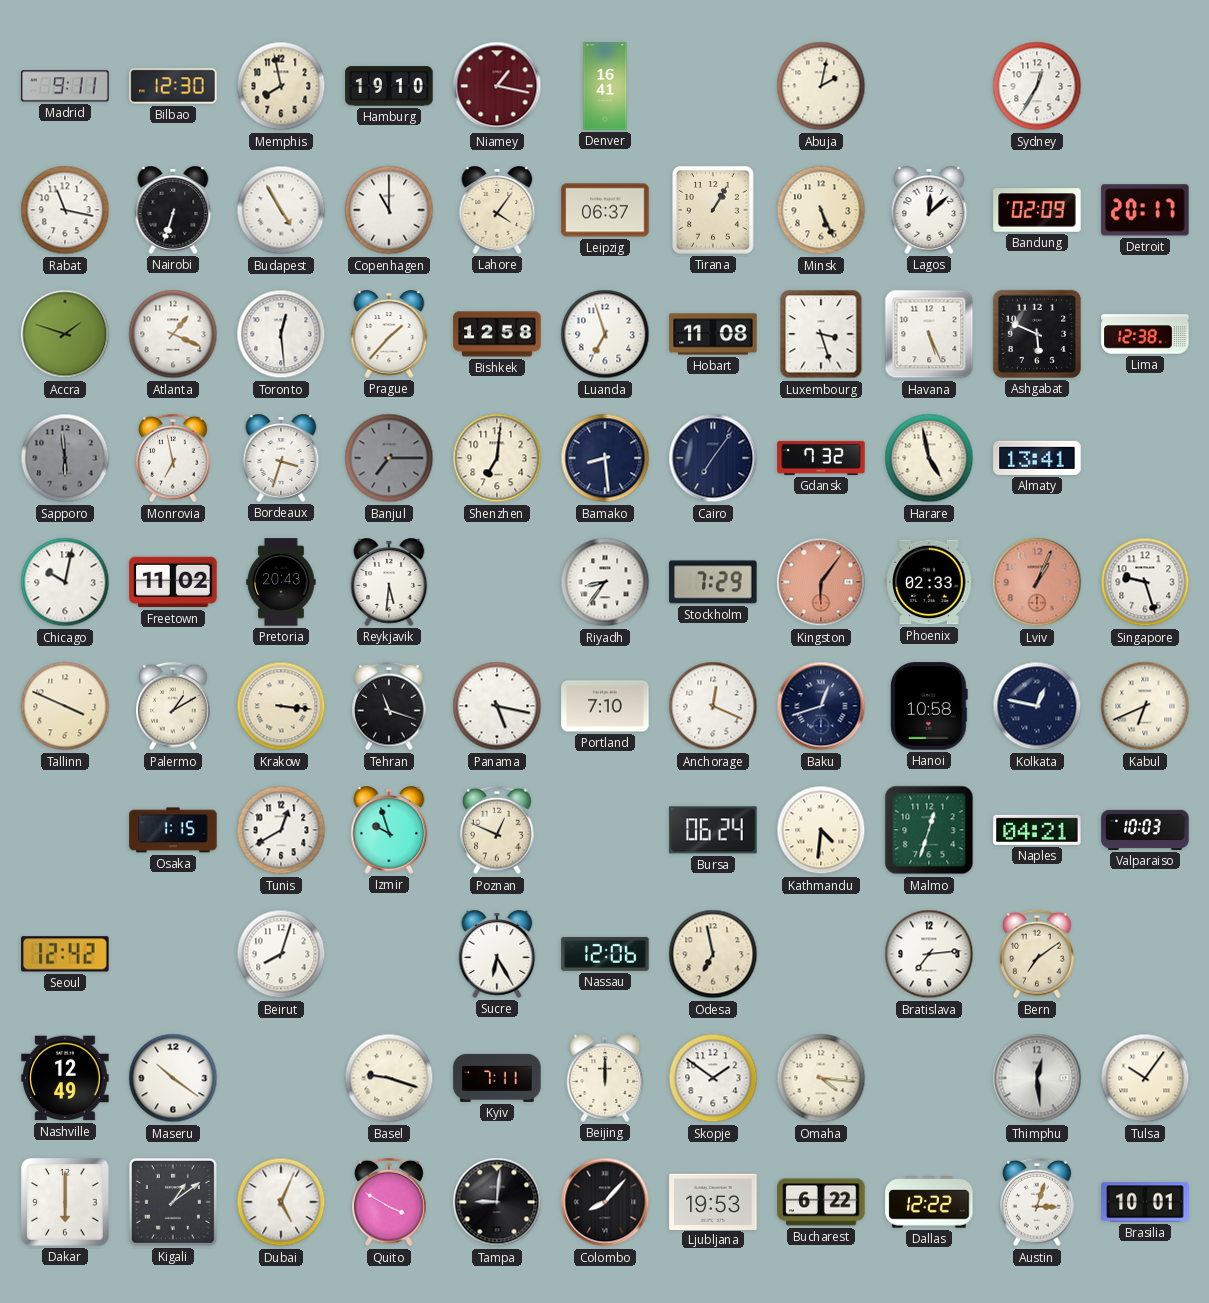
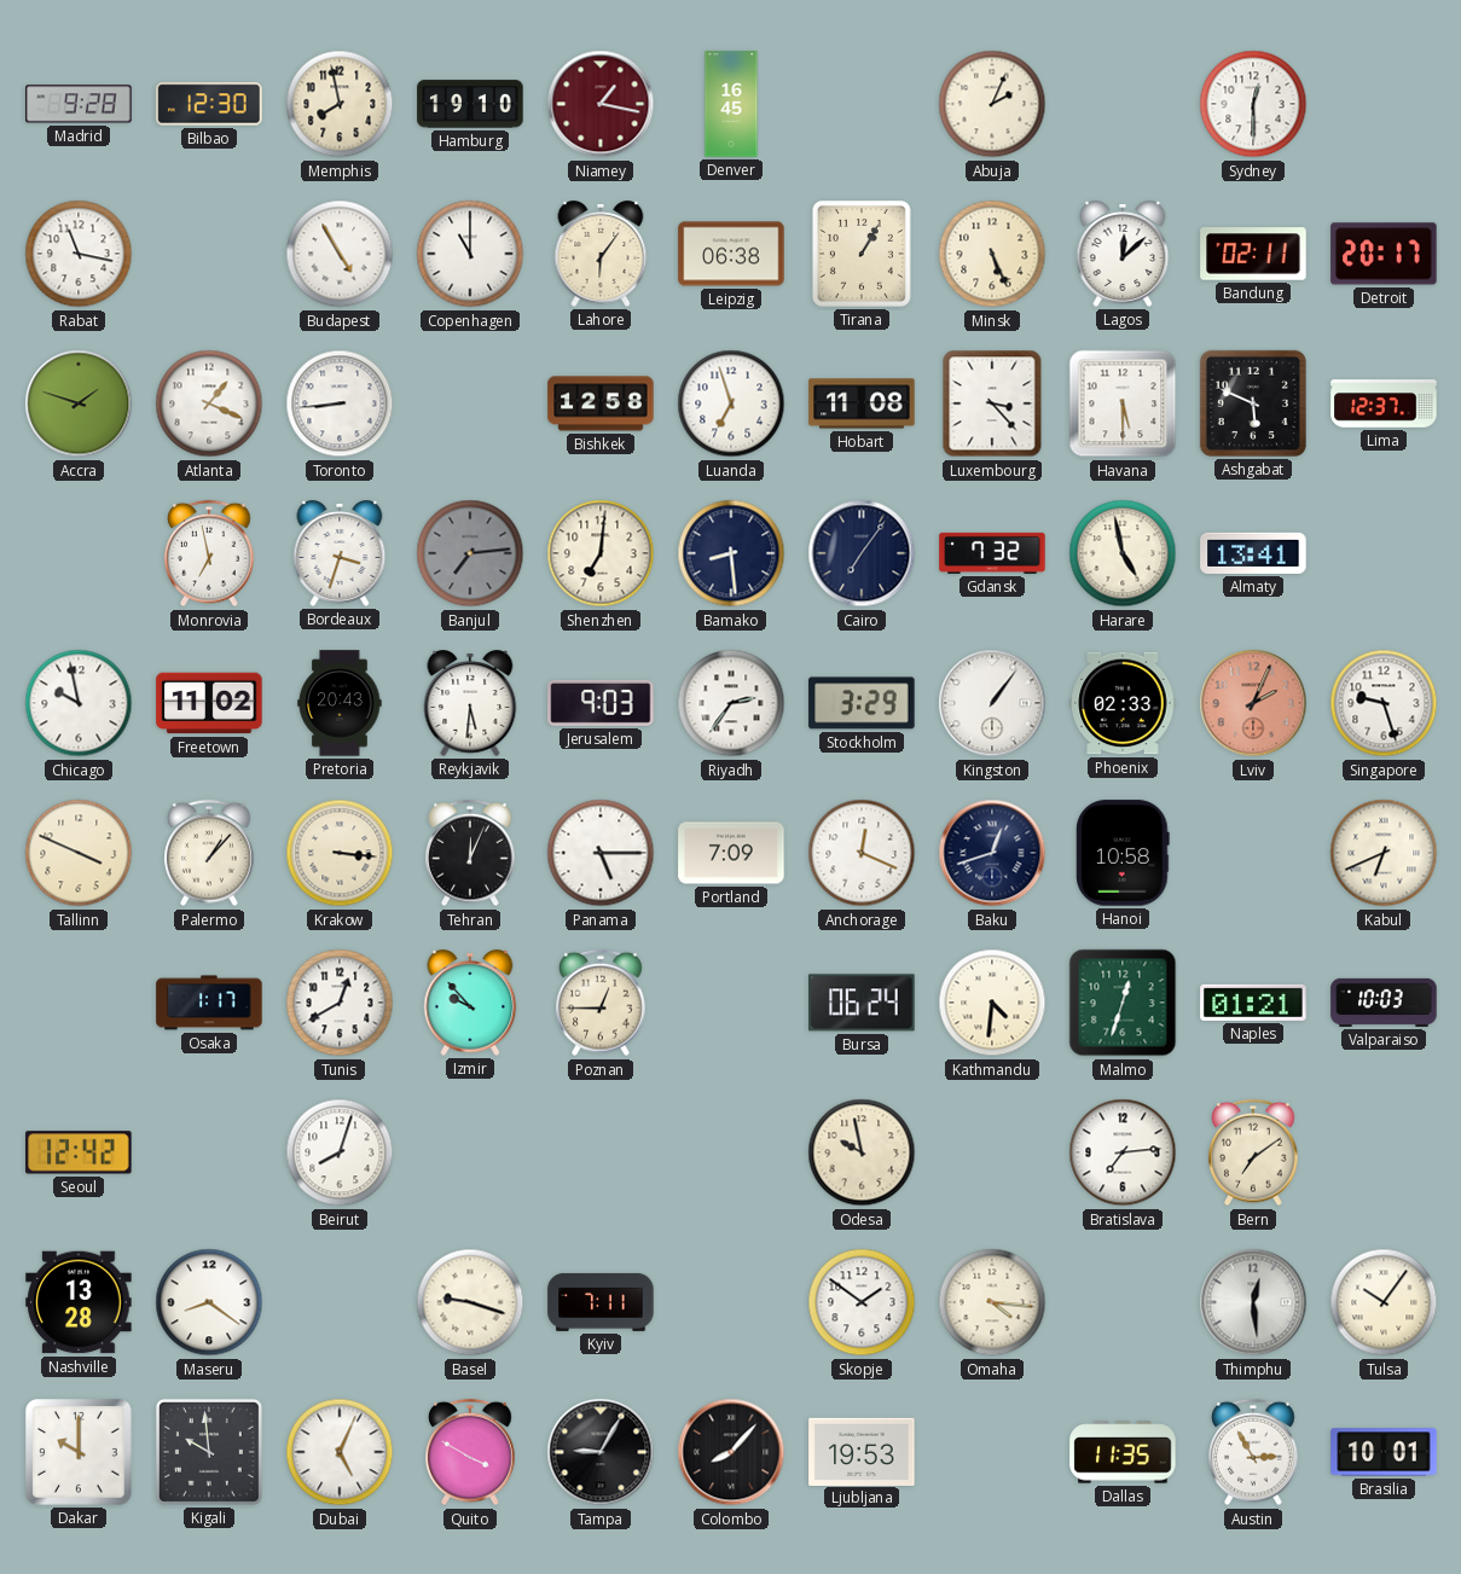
Madrid: 9:11 -> 9:28
Denver: 16:41 -> 16:45
Abuja: 2:02 -> 2:04
Sydney: 12:35 -> 12:30
Nairobi: 6:33 -> none
Lahore: 4:06 -> 6:06
Leipzig: 06:37 -> 06:38
Bandung: 02:09 -> 02:11
Toronto: 12:29 -> 8:44
Prague: 1:37 -> none
Luxembourg: 3:27 -> 3:23
Havana: 5:26 -> 5:30
Lima: 12:38 -> 12:37
Sapporo: 5:59 -> none
Banjul: 7:15 -> 7:14
Chicago: 10:02 -> 9:58
Jerusalem: none -> 9:03
Riyadh: 8:36 -> 2:36
Stockholm: 7:29 -> 3:29
Kingston: 6:06 -> 1:06
Kingston dial: salmon -> white
Lviv: 1:04 -> 2:04
Palermo: 1:10 -> 1:07
Tehran: 11:18 -> 12:04
Panama: 5:17 -> 5:15
Portland: 7:10 -> 7:09
Kolkata: 12:47 -> none
Osaka: 1:15 -> 1:17
Izmir: 9:57 -> 9:53
Poznan: 12:49 -> 12:45
Naples: 04:21 -> 01:21
Sucre: 6:25 -> none
Nassau: 12:06 -> none
Odesa: 6:58 -> 9:58
Nashville: 12:49 -> 13:28
Maseru: 10:21 -> 8:21
Beijing: 12:00 -> none
Dakar: 6:00 -> 10:00
Kigali: 1:09 -> 9:59
Tampa: 9:01 -> 9:05
Bucharest: 6:22 -> none
Dallas: 12:22 -> 11:35
Austin: 3:03 -> 2:55
